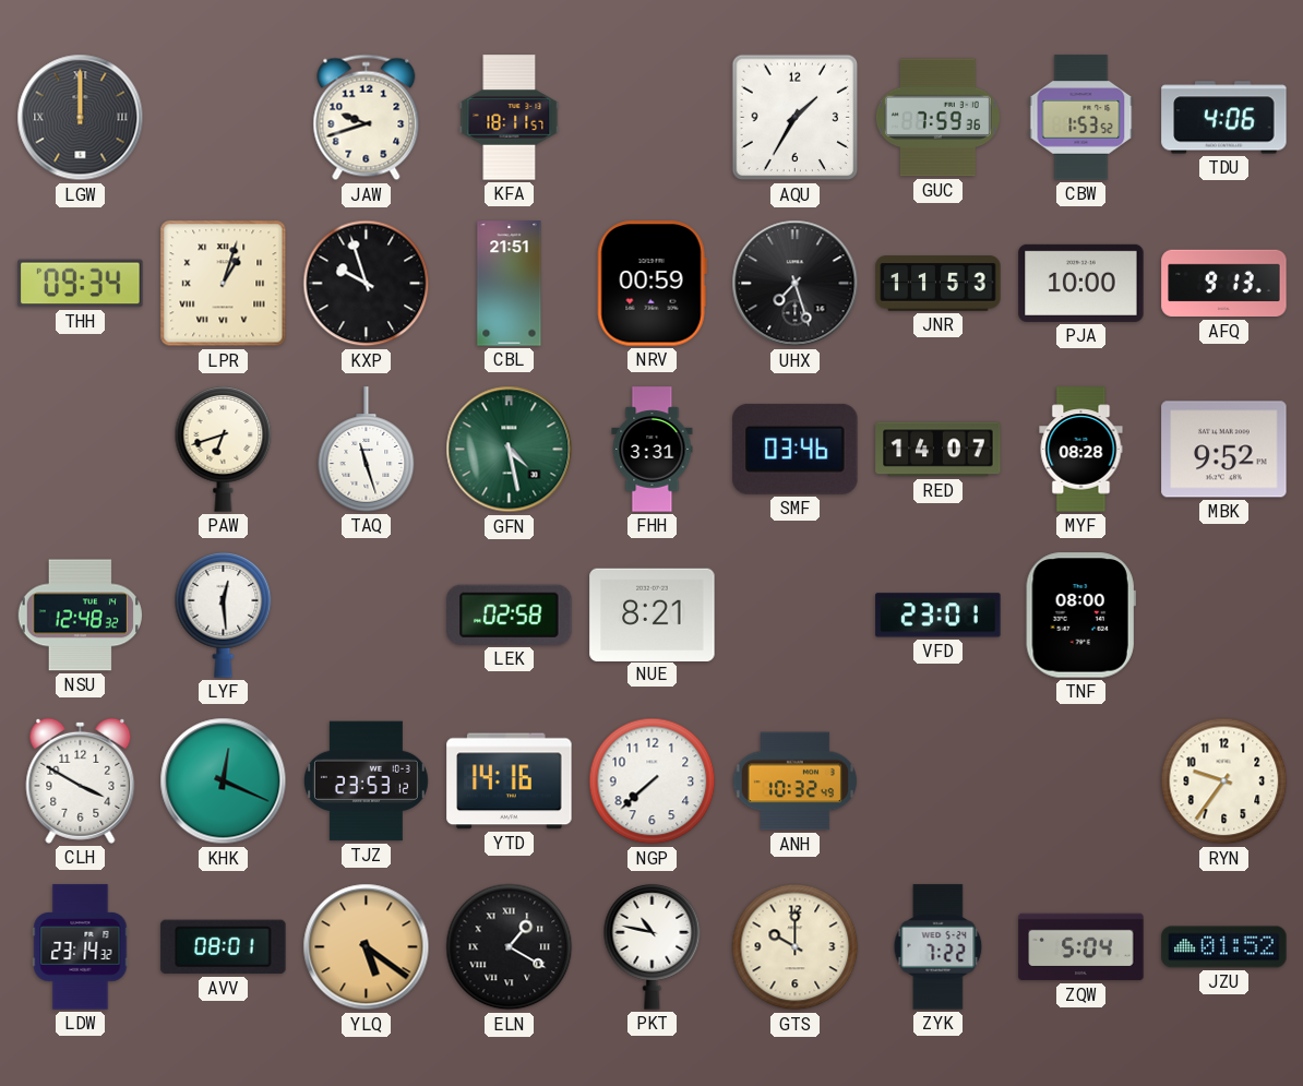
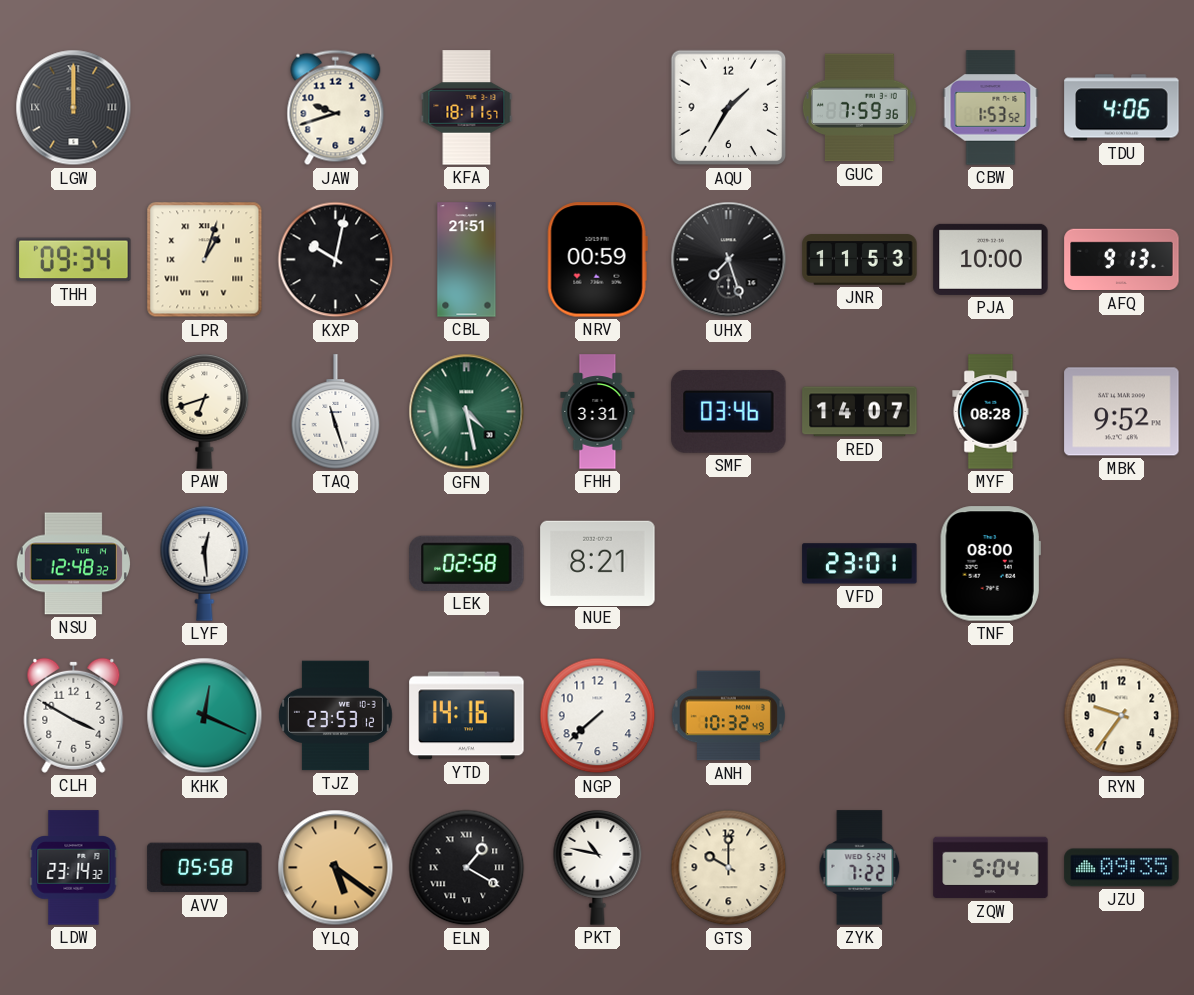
KXP: 9:57 -> 10:02
AVV: 08:01 -> 05:58
JZU: 01:52 -> 09:35
